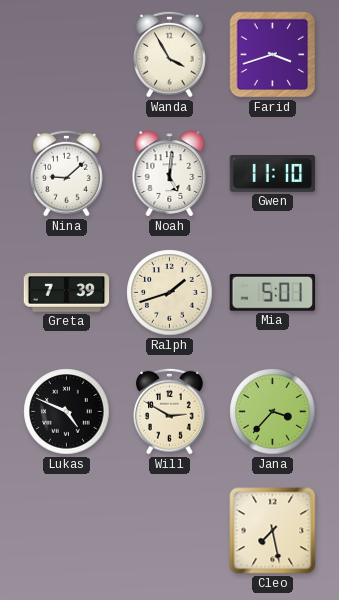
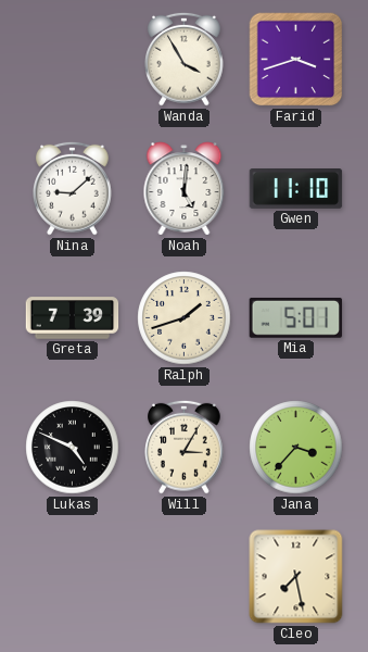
Will: 2:50 -> 3:05
